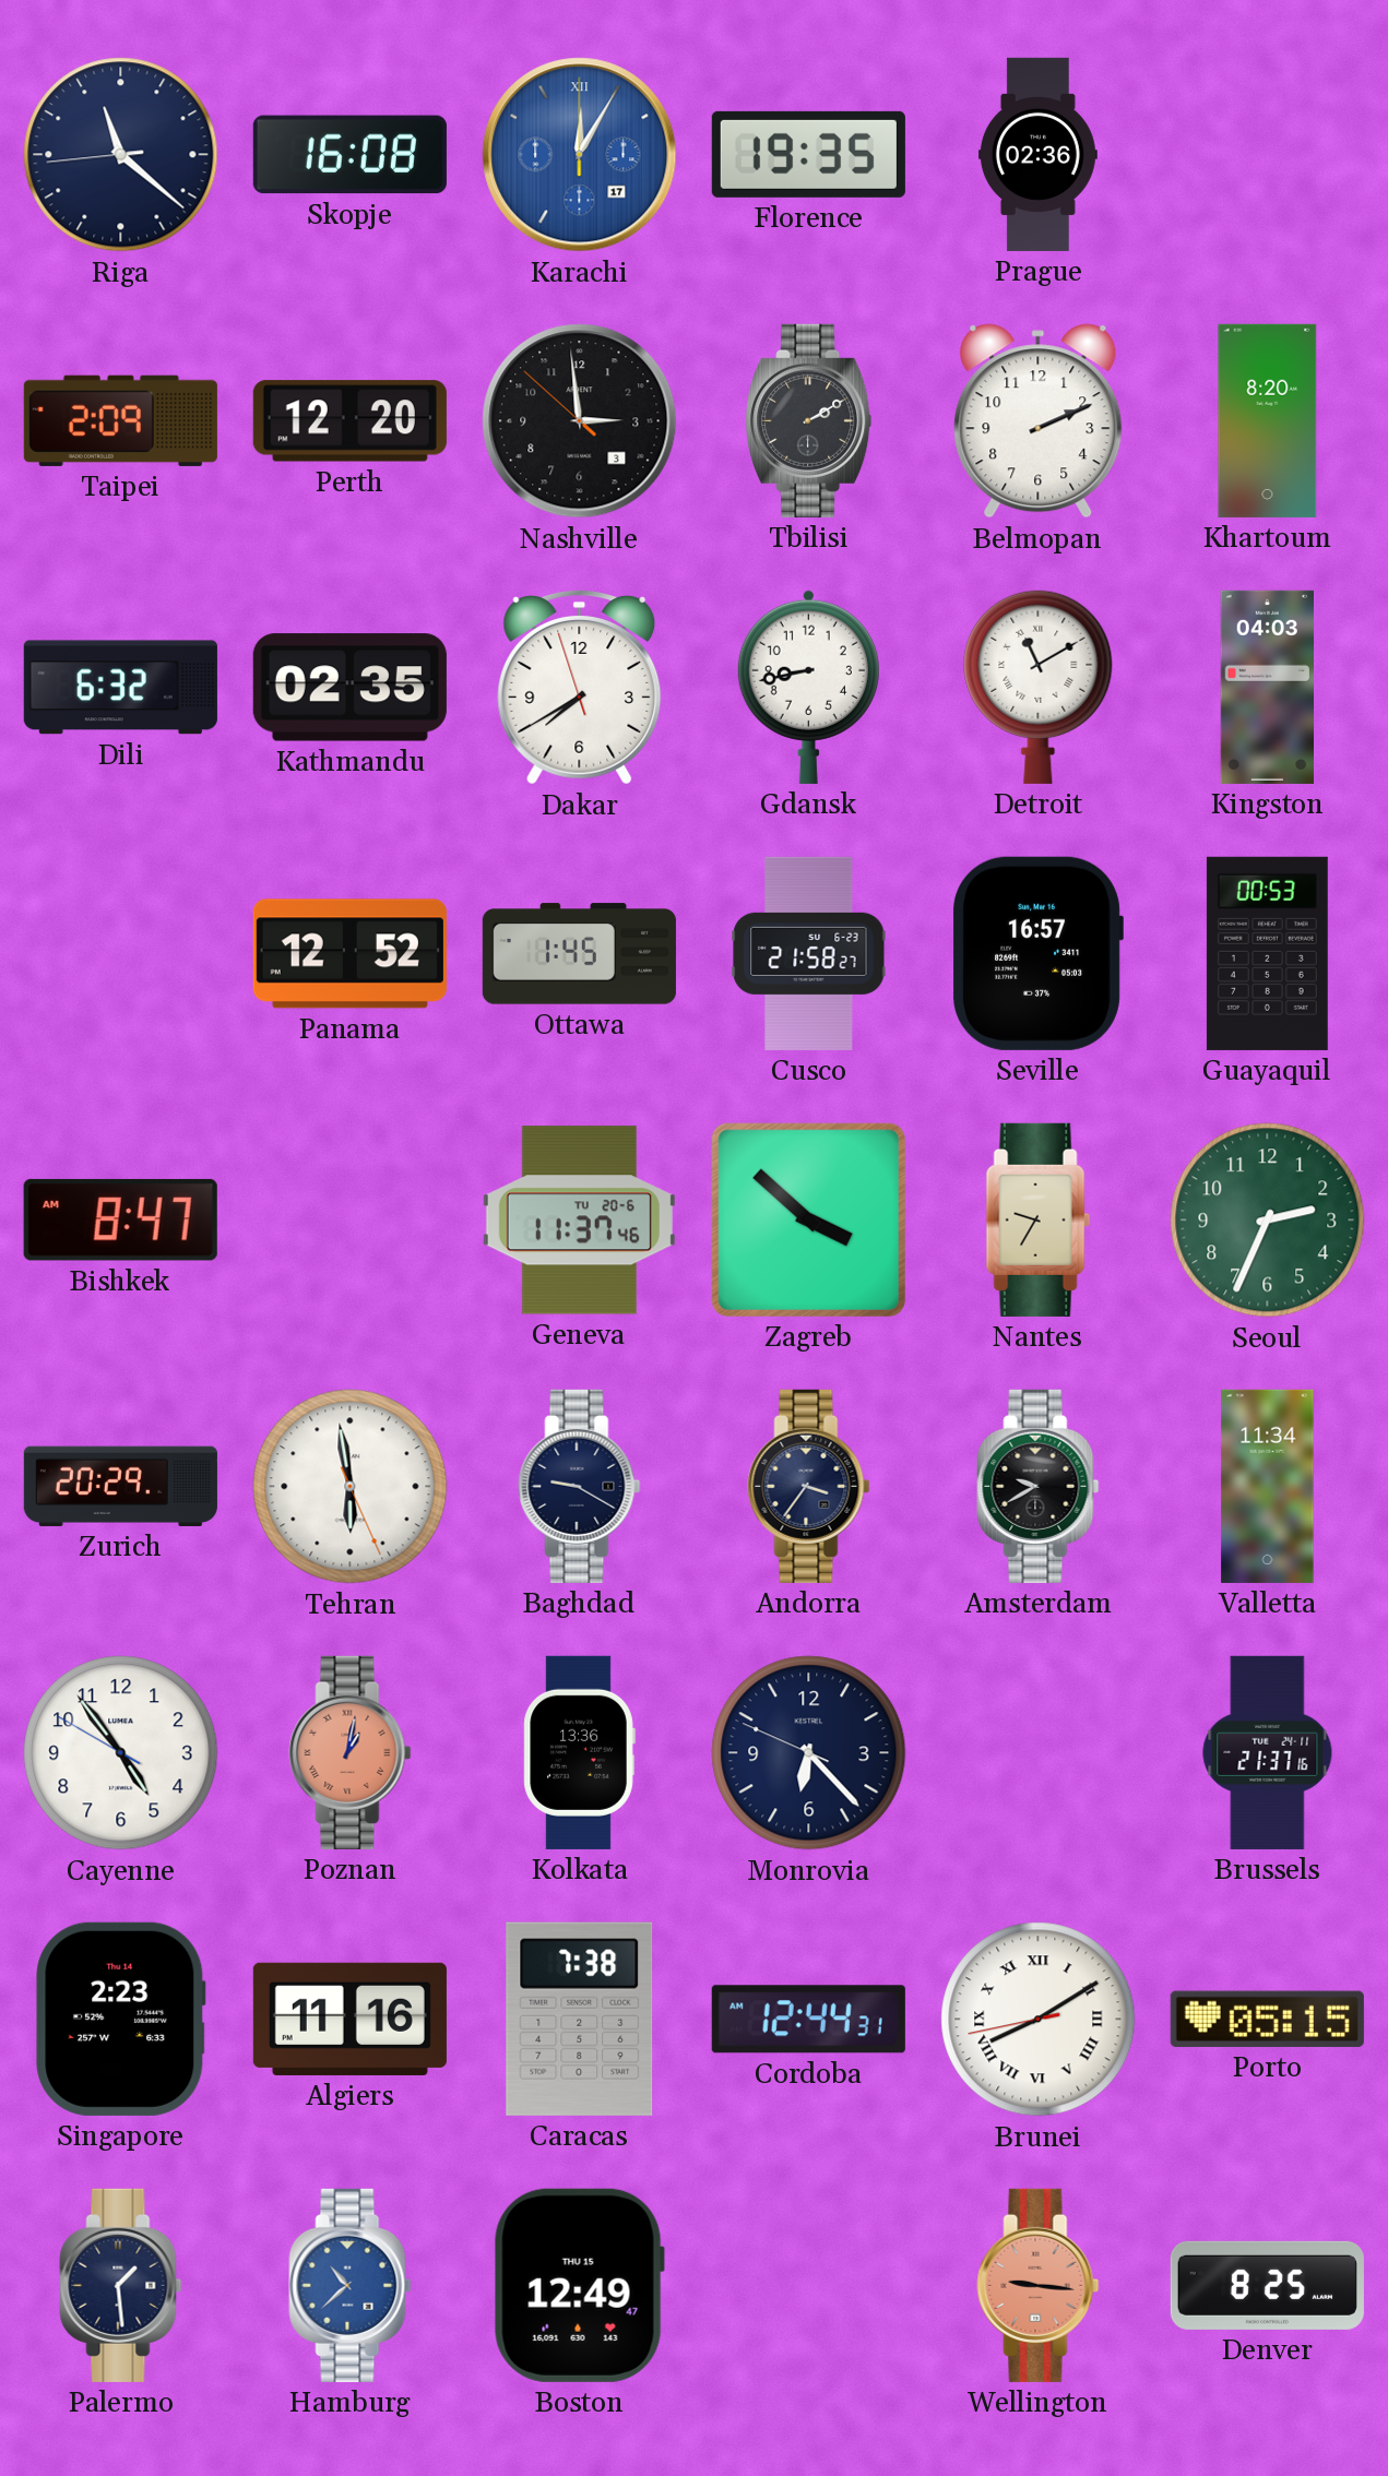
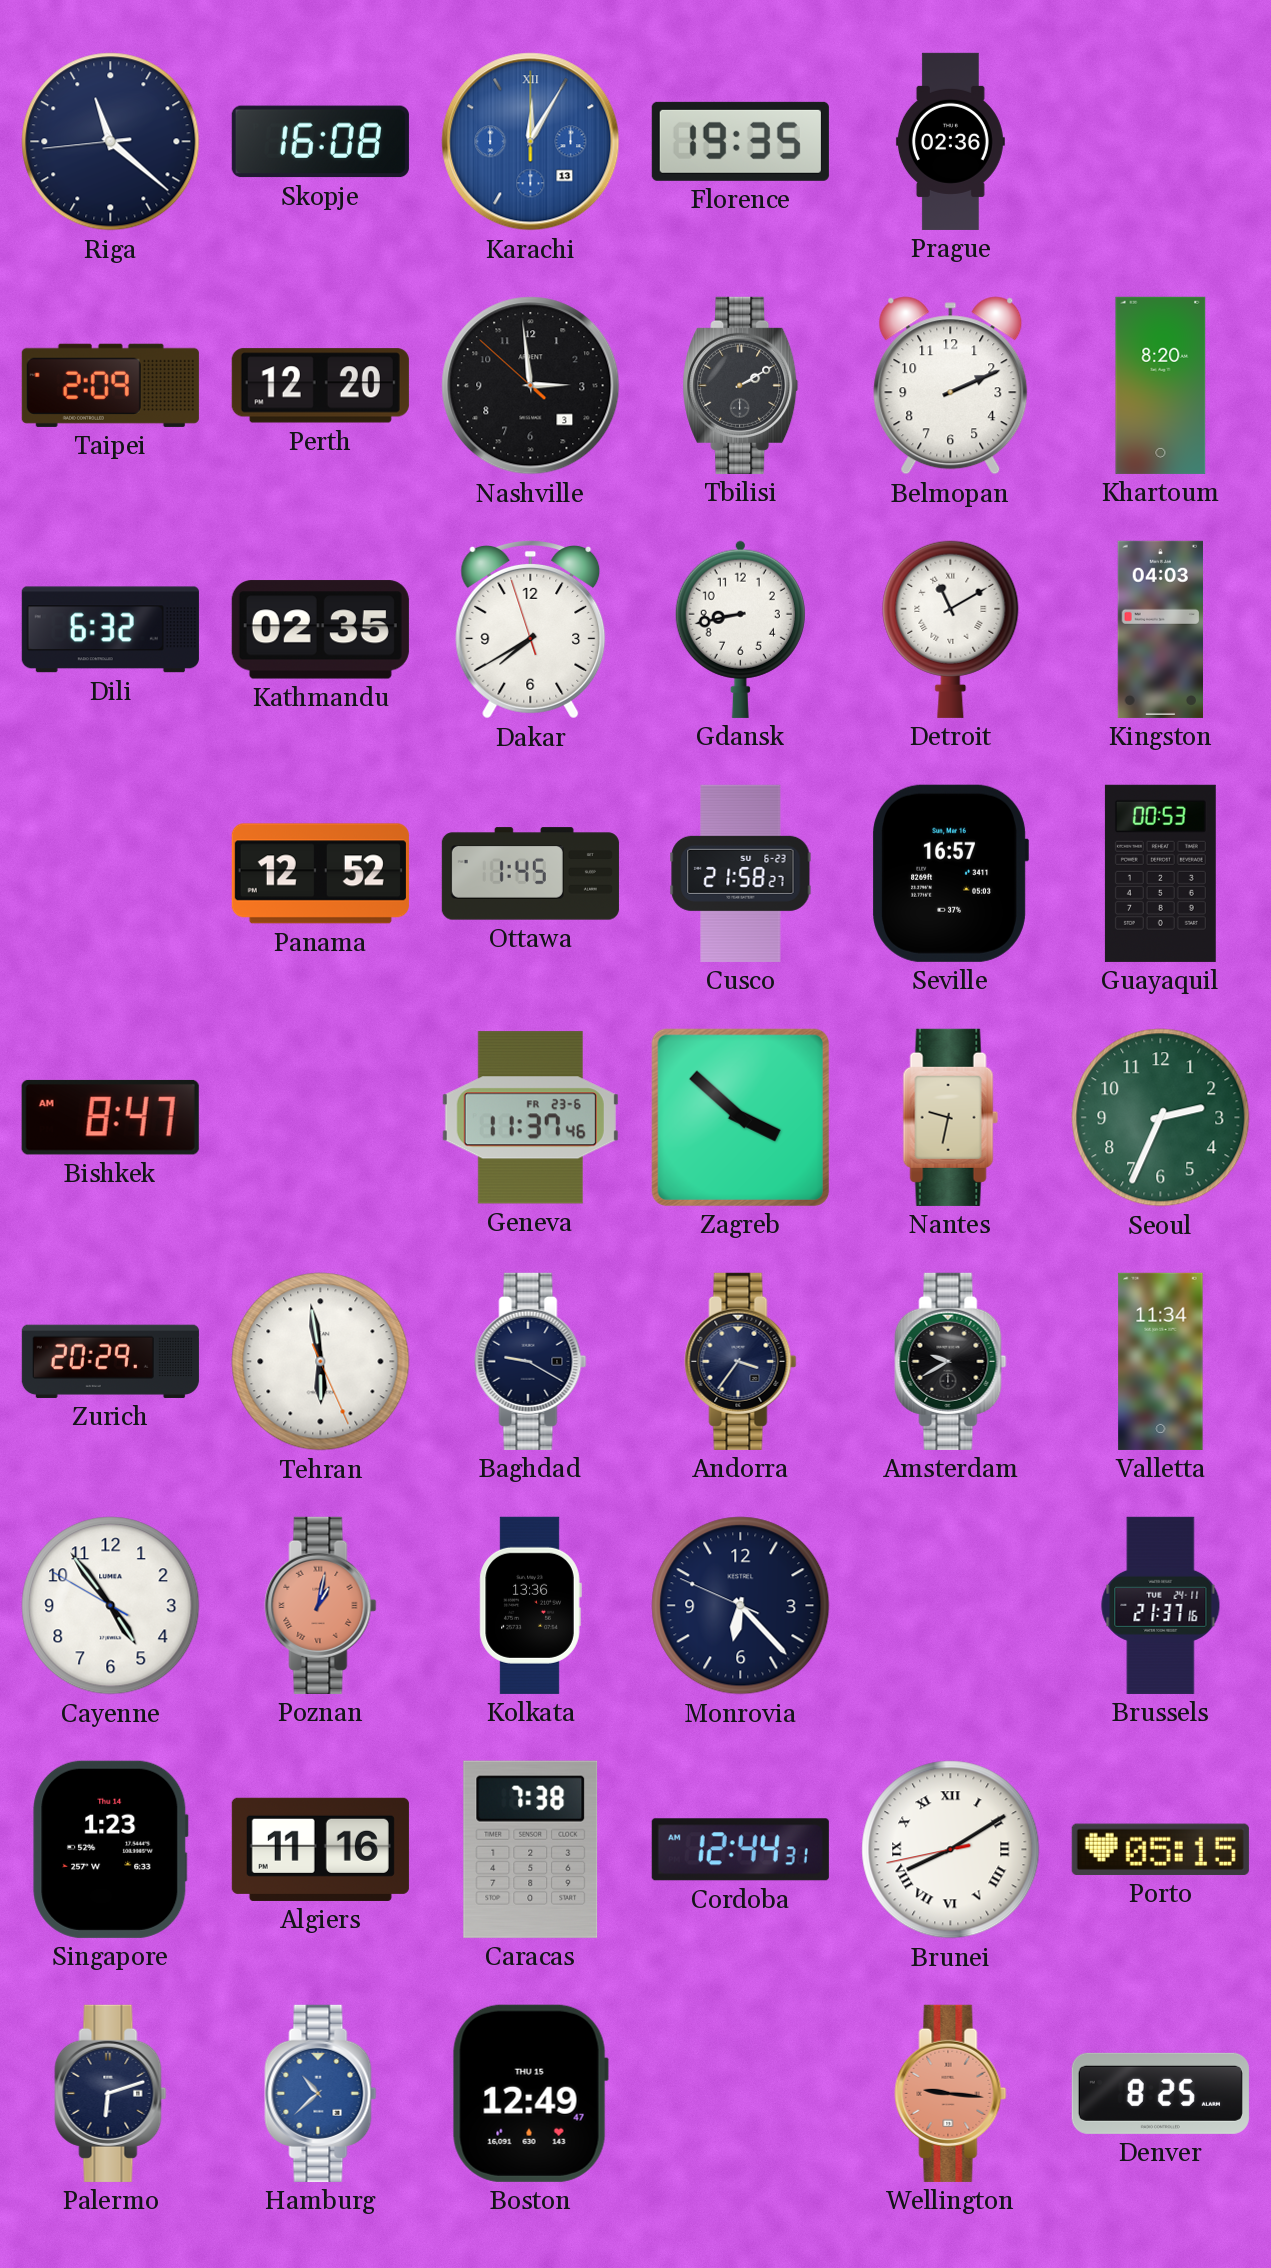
Karachi date: 17 -> 13
Geneva date: TU 20-6 -> FR 23-6
Nantes: 9:35 -> 9:32
Singapore: 2:23 -> 1:23
Palermo: 1:29 -> 6:12
